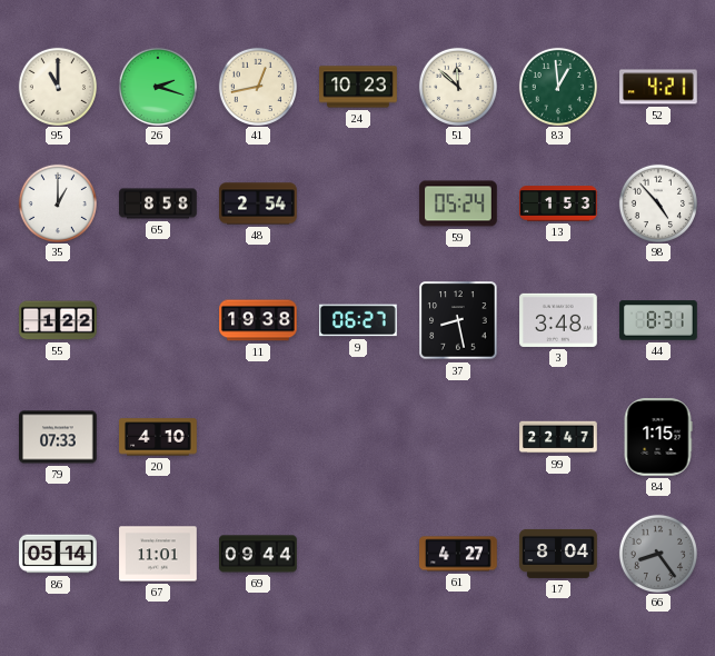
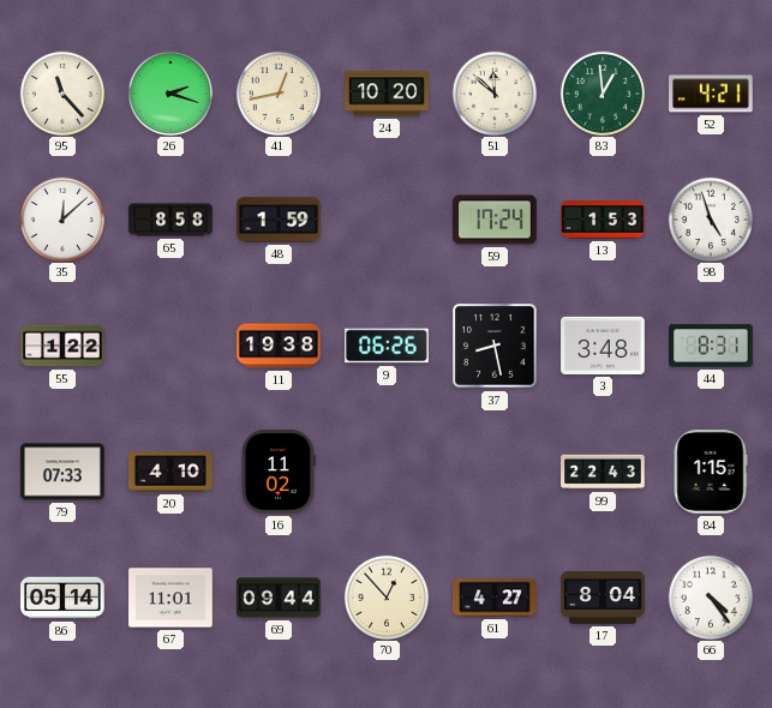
95: 11:00 -> 11:23
24: 10:23 -> 10:20
35: 1:00 -> 12:08
48: 2:54 -> 1:59
59: 05:24 -> 17:24
98: 4:53 -> 4:57
9: 06:27 -> 06:26
16: none -> 11:02
99: 22:47 -> 22:43
70: none -> 12:53
66: 8:24 -> 4:24
66 dial: grey -> white
